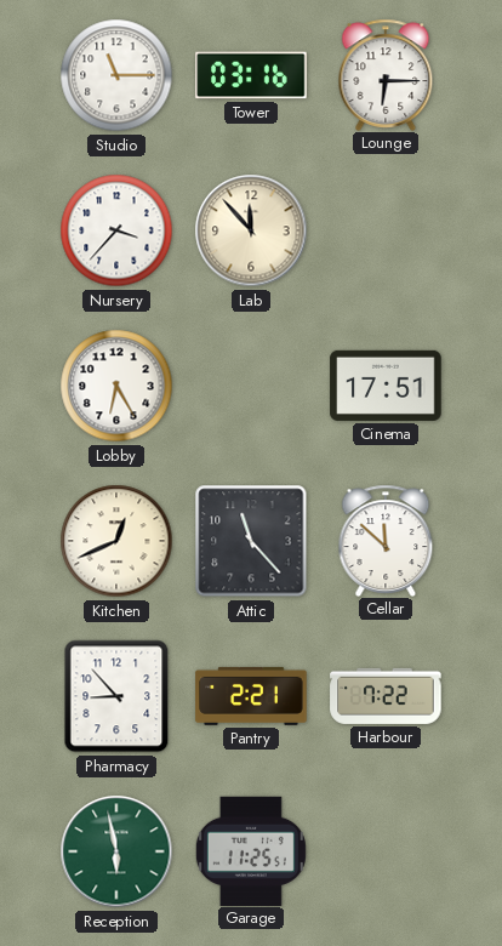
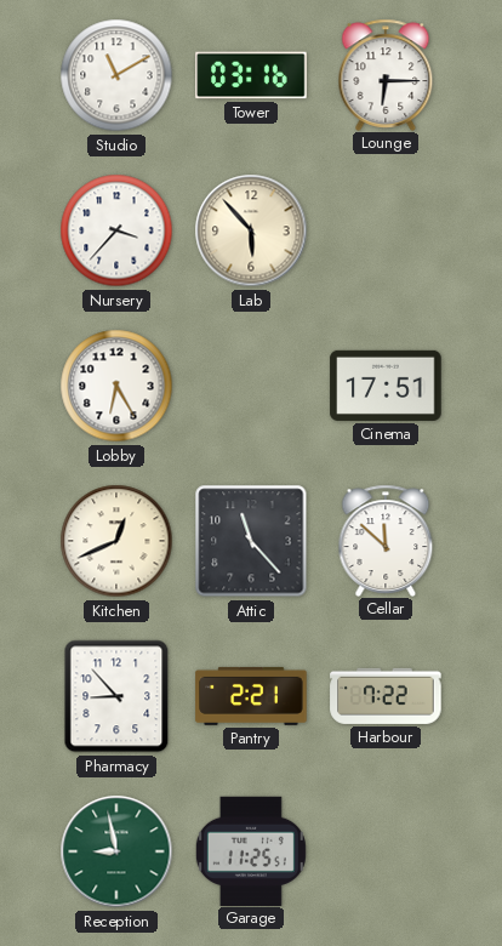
Studio: 11:15 -> 11:10
Lab: 11:53 -> 5:53
Reception: 5:58 -> 8:58
